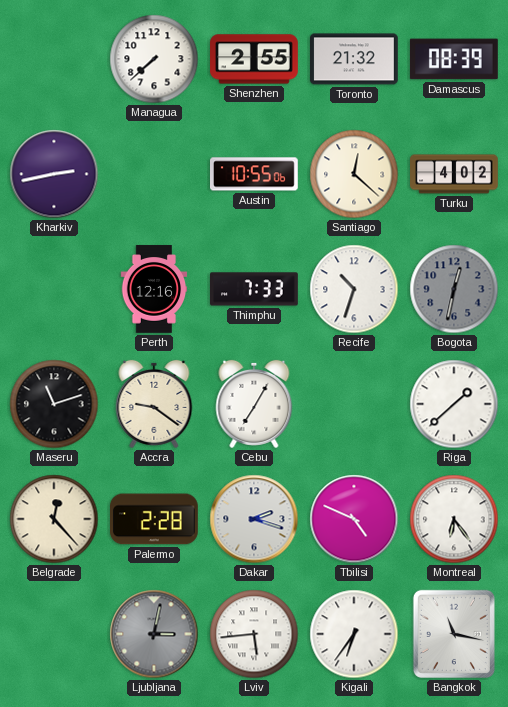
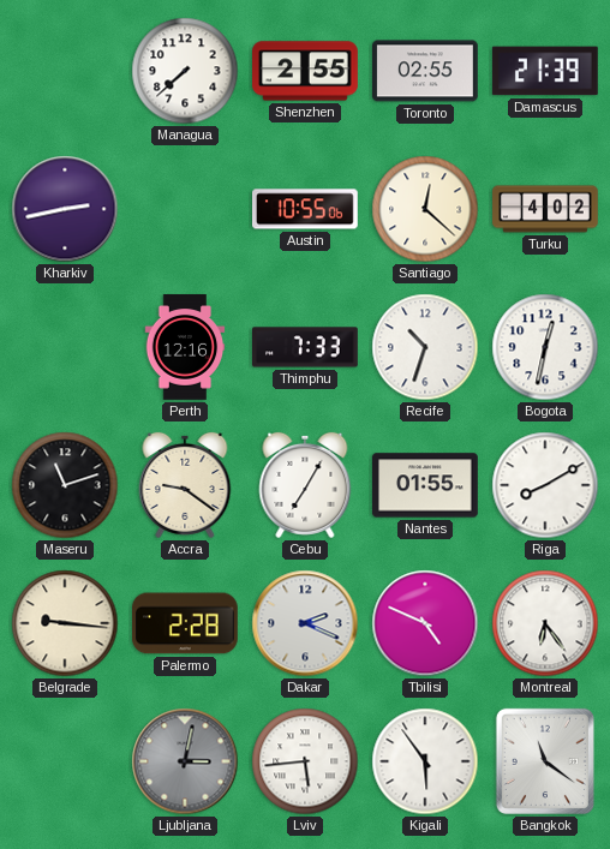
Toronto: 21:32 -> 02:55
Damascus: 08:39 -> 21:39
Bogota dial: grey -> white
Nantes: none -> 01:55
Riga: 1:38 -> 8:10
Belgrade: 12:23 -> 9:16
Dakar: 2:18 -> 2:19
Kigali: 6:36 -> 5:54
Bangkok: 11:17 -> 11:21
